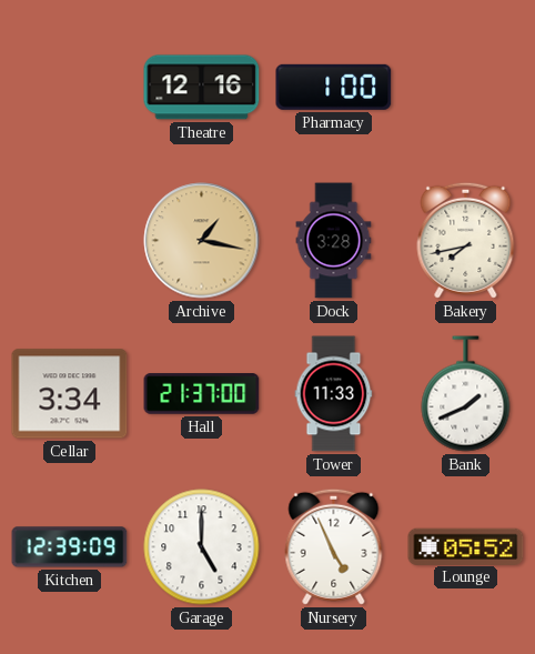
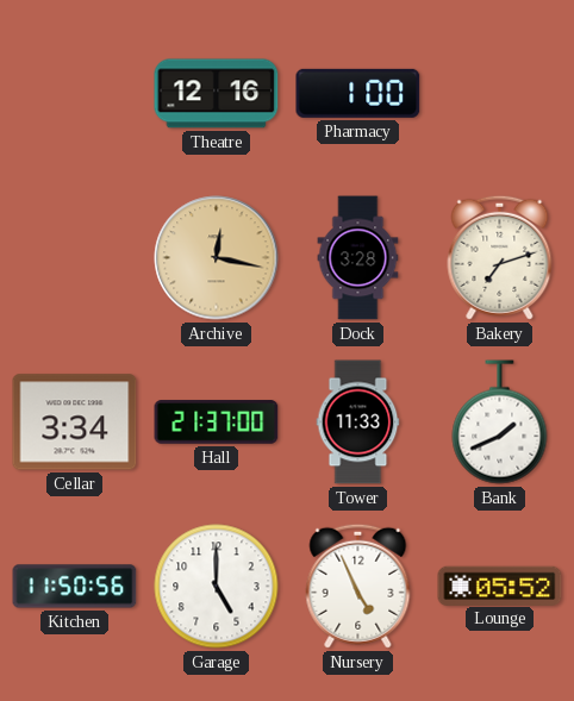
Archive: 1:17 -> 12:17
Bakery: 7:43 -> 7:12
Kitchen: 12:39 -> 11:50
